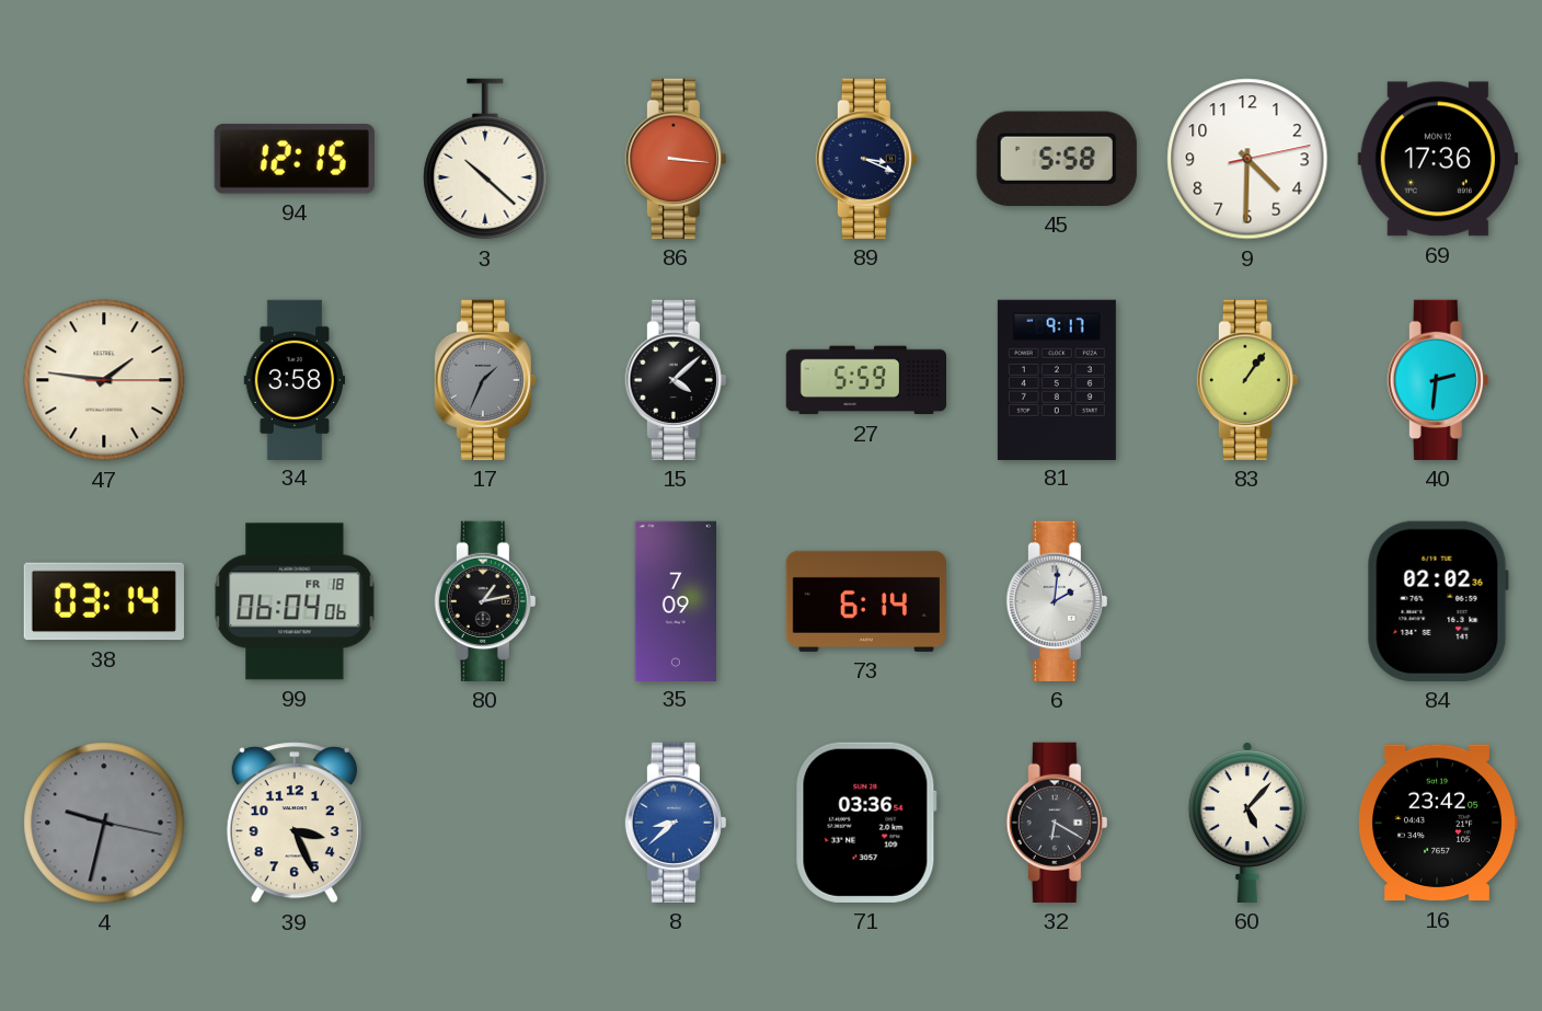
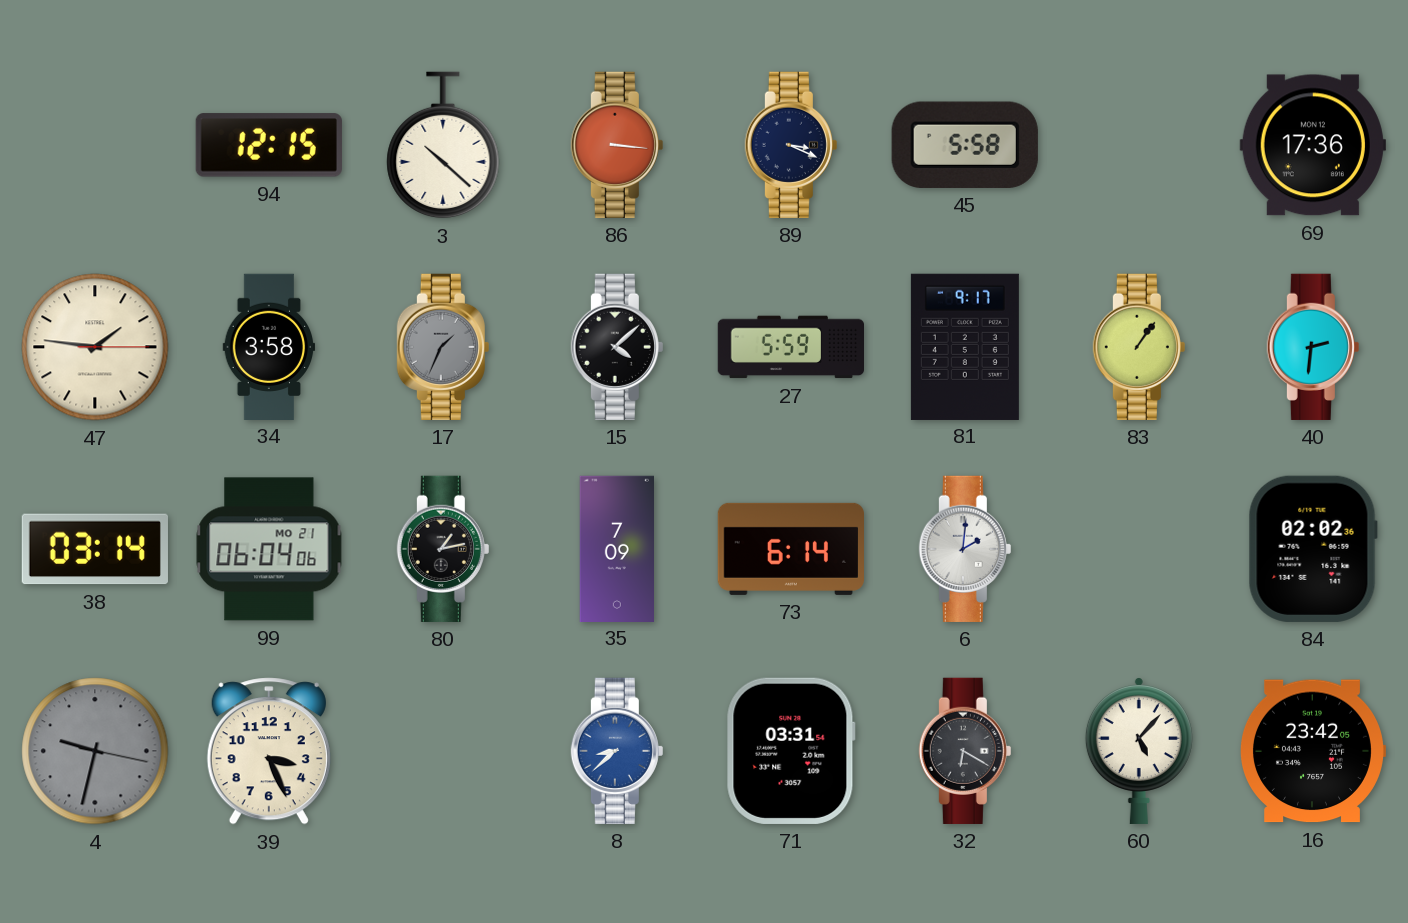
9: 4:30 -> none
99 date: FR 18 -> MO 21
71: 03:36 -> 03:31
